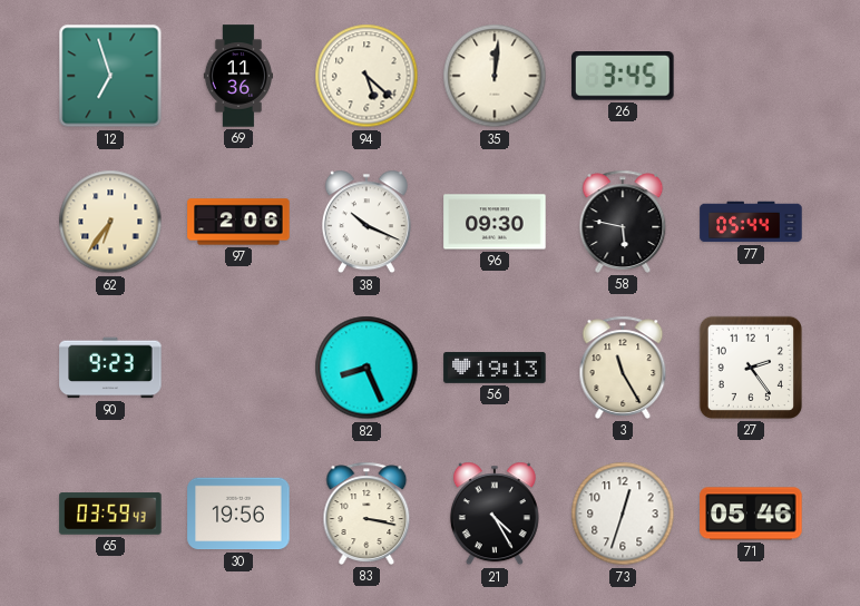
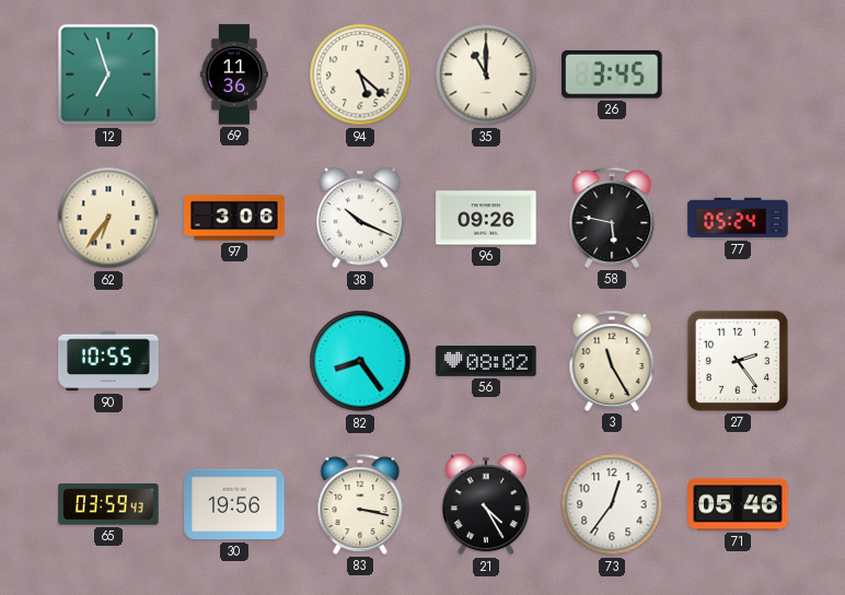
35: 12:01 -> 11:00
97: 2:06 -> 3:06
96: 09:30 -> 09:26
77: 05:44 -> 05:24
90: 9:23 -> 10:55
82: 8:26 -> 8:24
56: 19:13 -> 08:02
73: 12:33 -> 12:36
